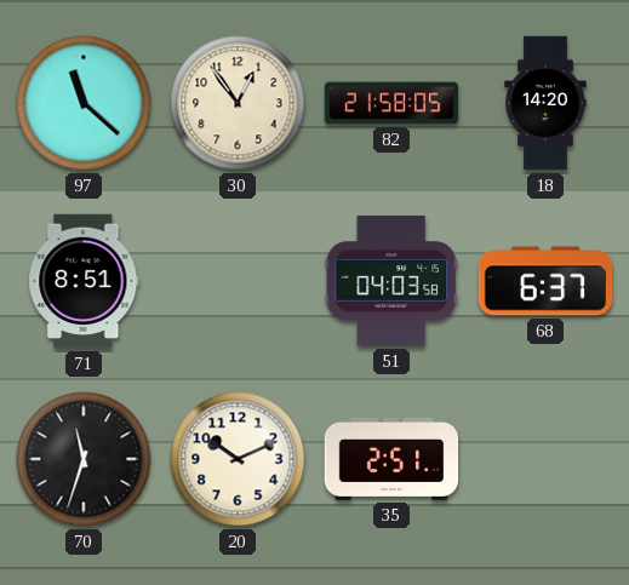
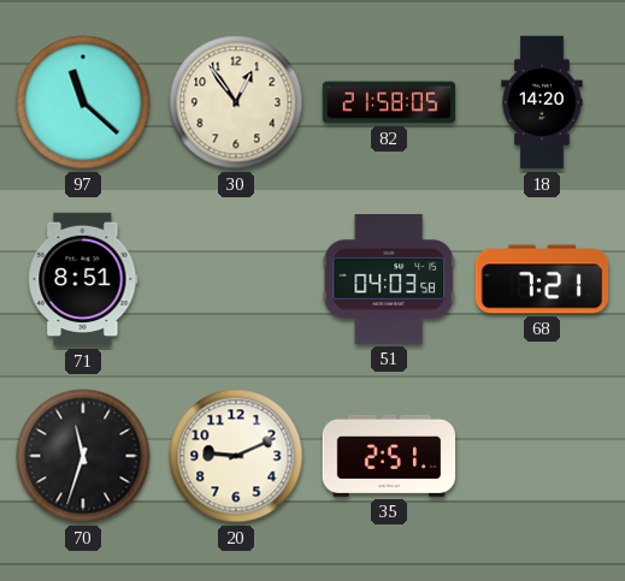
68: 6:37 -> 7:21
20: 10:11 -> 9:11
